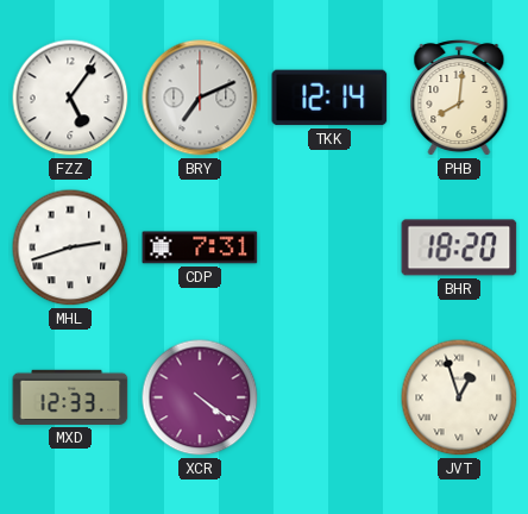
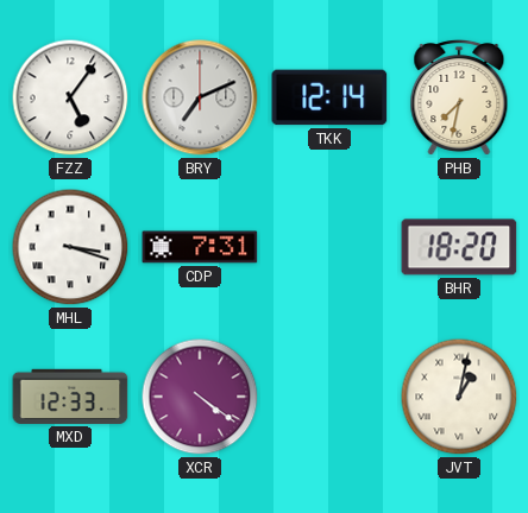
PHB: 8:01 -> 7:32
MHL: 2:42 -> 3:18
JVT: 12:57 -> 1:02
